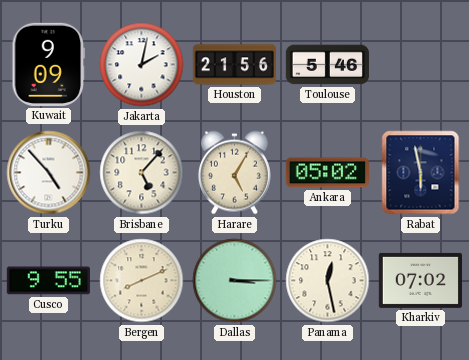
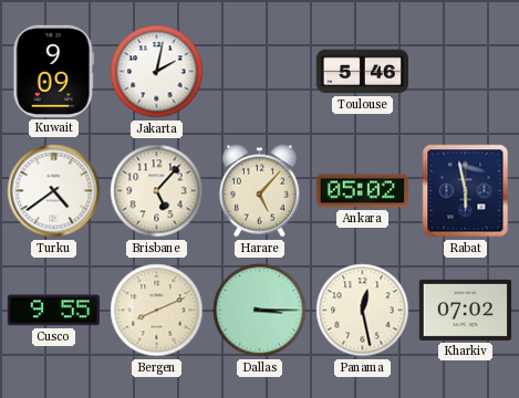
Houston: 21:56 -> none
Turku: 4:53 -> 4:39
Harare: 5:05 -> 5:07
